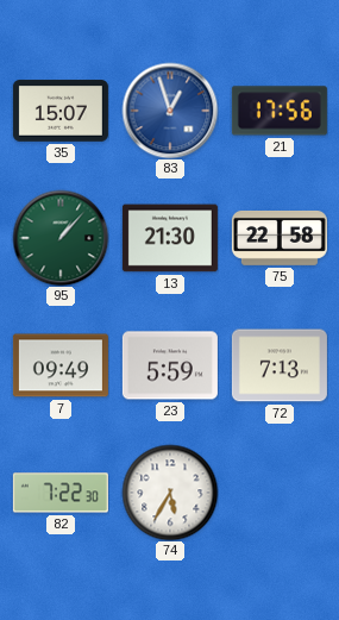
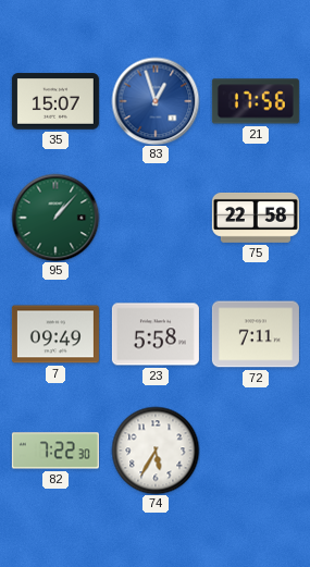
13: 21:30 -> none
23: 5:59 -> 5:58
72: 7:13 -> 7:11
